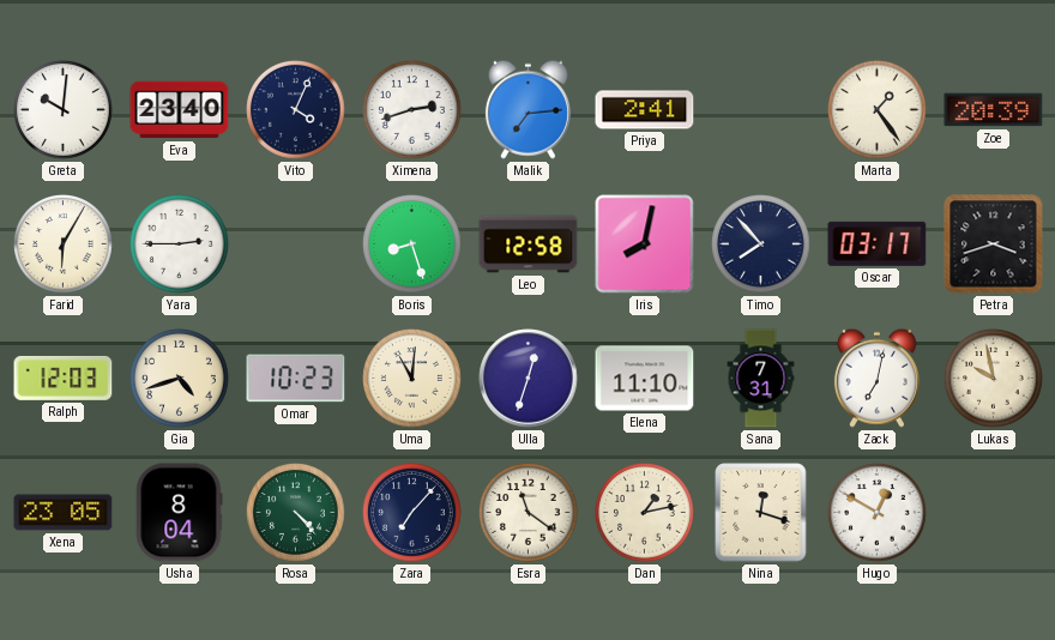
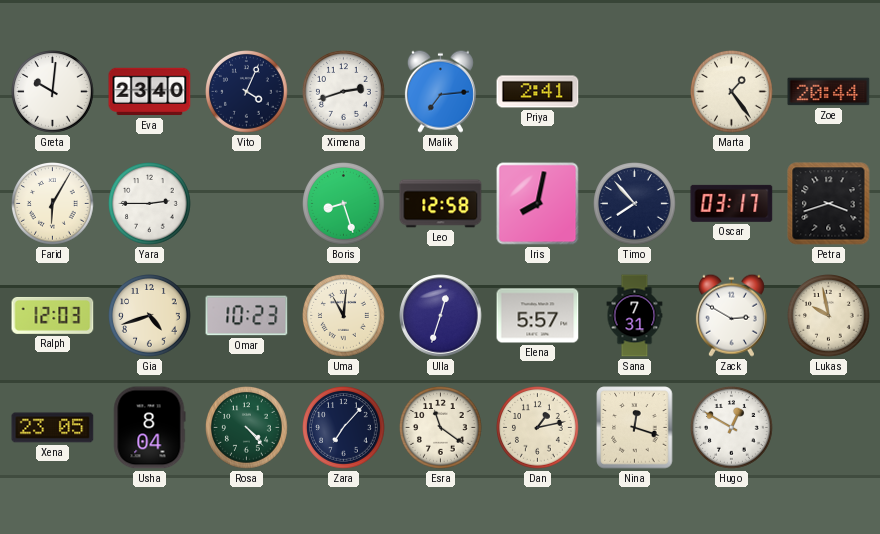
Zoe: 20:39 -> 20:44
Elena: 11:10 -> 5:57
Zack: 7:02 -> 2:50
